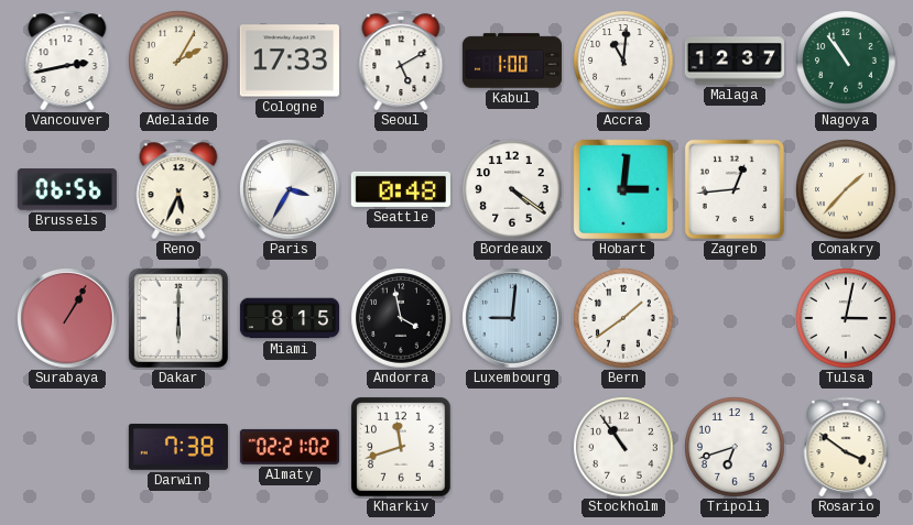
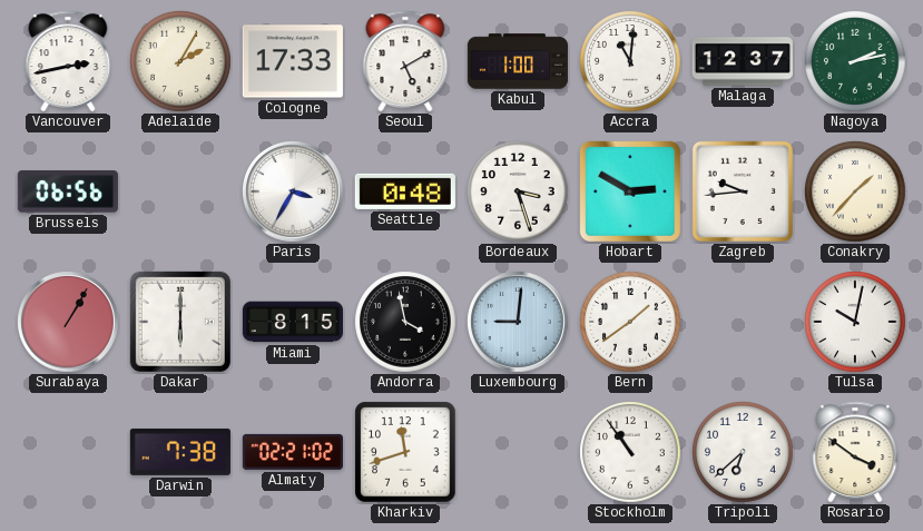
Nagoya: 10:54 -> 2:13
Reno: 5:34 -> none
Bordeaux: 4:21 -> 3:27
Hobart: 3:01 -> 2:50
Zagreb: 12:44 -> 9:44
Tulsa: 3:02 -> 10:02
Tripoli: 6:42 -> 6:38
